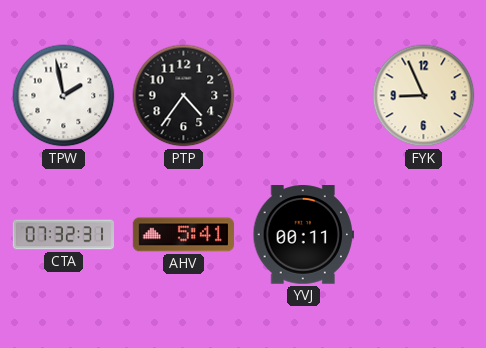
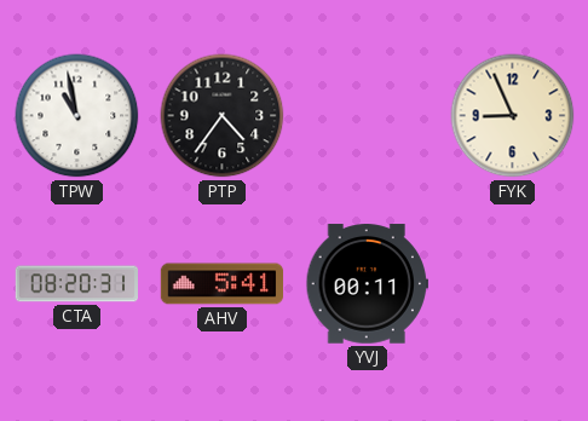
TPW: 1:58 -> 10:58
CTA: 07:32 -> 08:20
